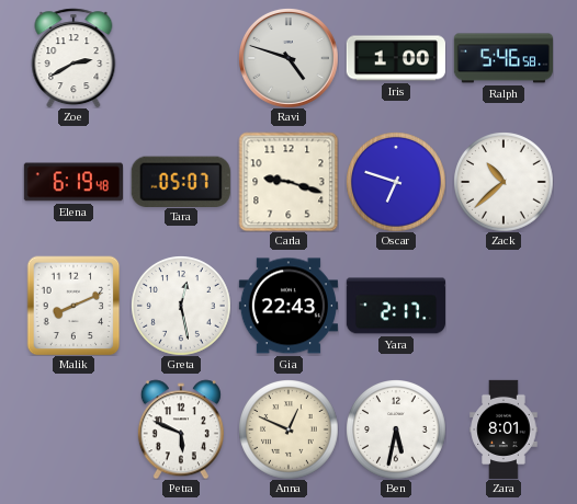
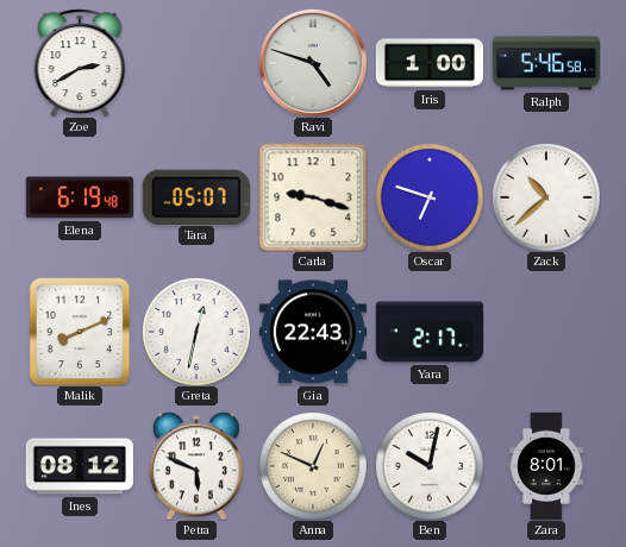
Greta: 12:28 -> 12:32
Ines: none -> 08:12
Ben: 5:32 -> 10:02
